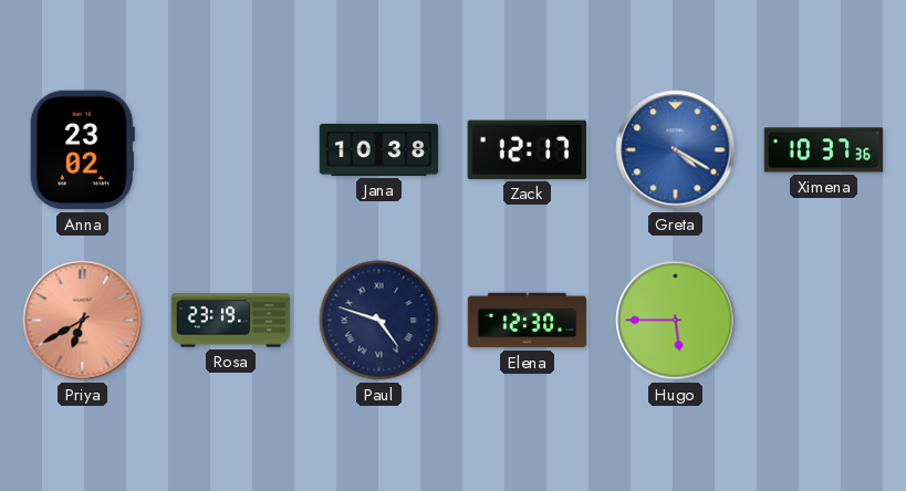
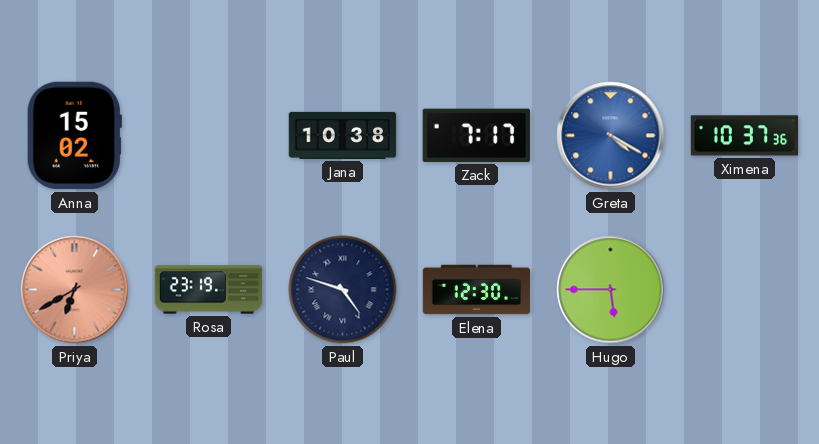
Anna: 23:02 -> 15:02
Zack: 12:17 -> 7:17
